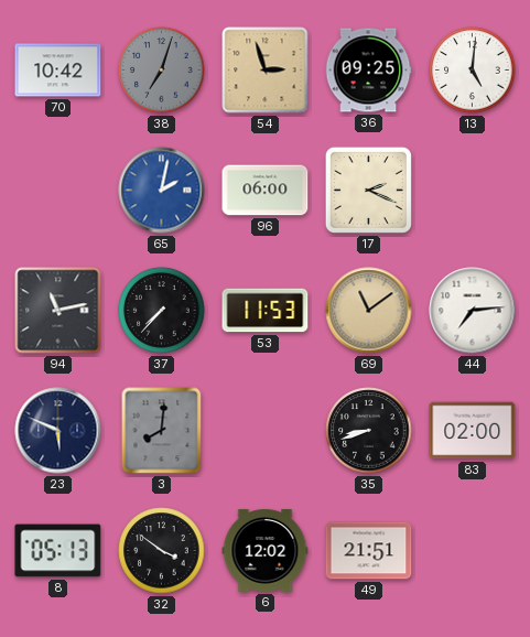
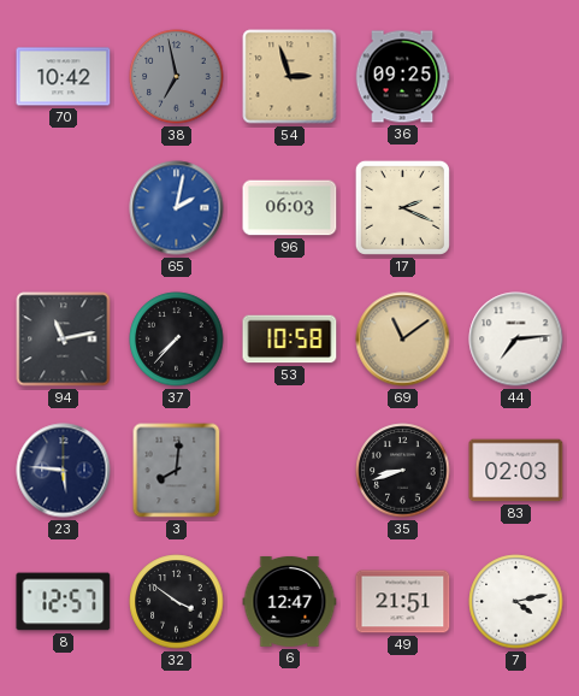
38: 7:03 -> 6:58
13: 5:01 -> none
96: 06:00 -> 06:03
53: 11:53 -> 10:58
23: 5:49 -> 5:46
83: 02:00 -> 02:03
8: 05:13 -> 12:57
6: 12:02 -> 12:47
7: none -> 4:13
